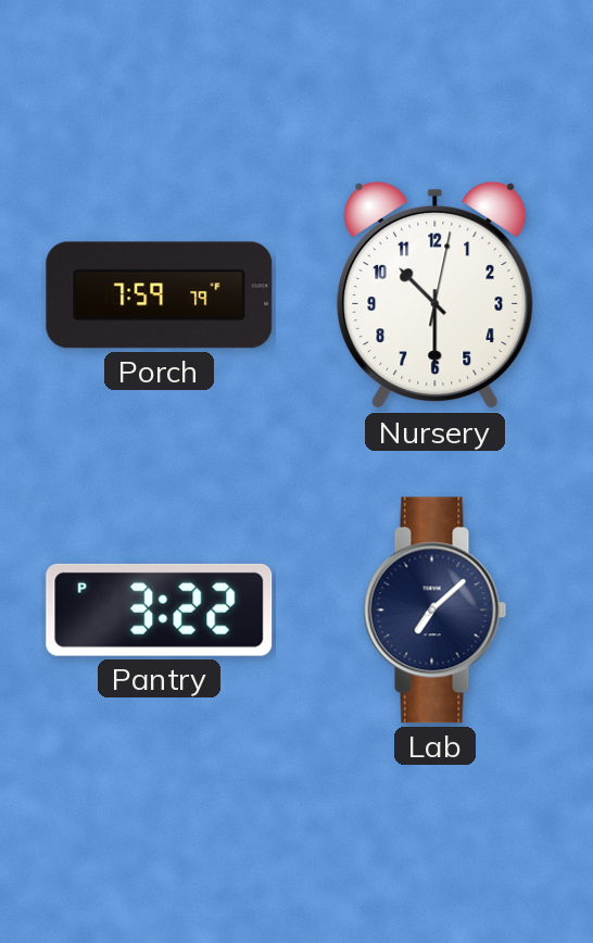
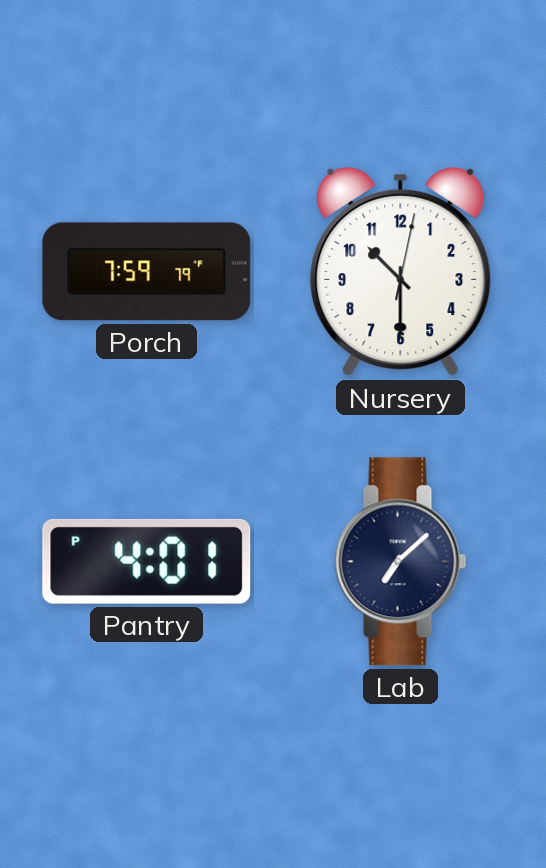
Pantry: 3:22 -> 4:01
